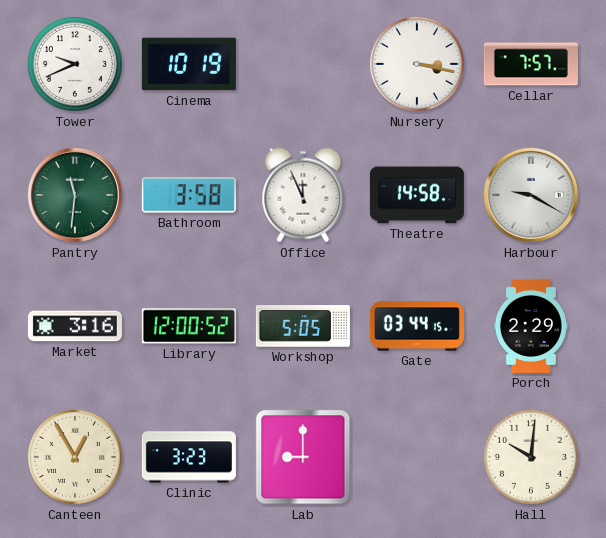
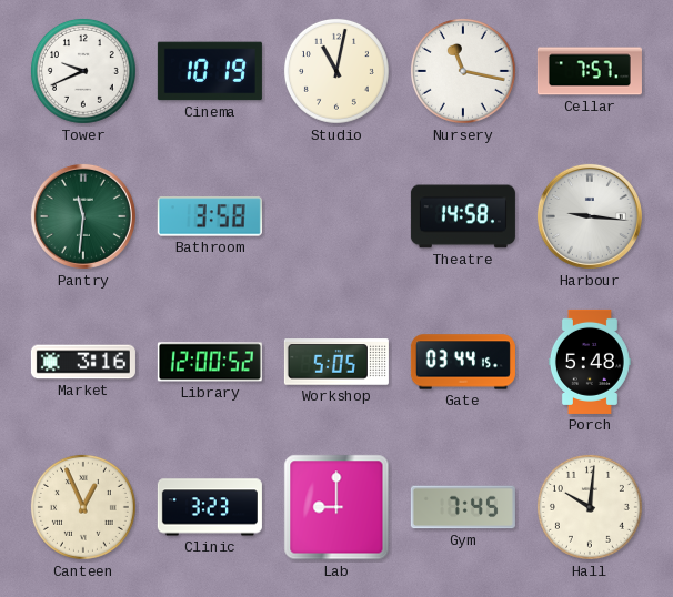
Studio: none -> 11:02
Nursery: 3:17 -> 11:17
Office: 11:56 -> none
Harbour: 9:20 -> 9:16
Porch: 2:29 -> 5:48
Canteen: 12:55 -> 12:56
Gym: none -> 7:45
